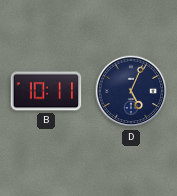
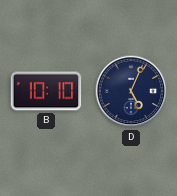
B: 10:11 -> 10:10
